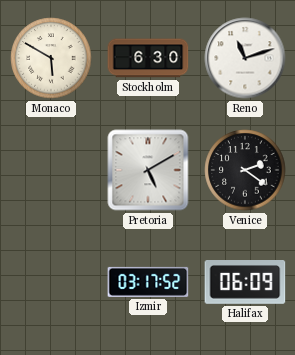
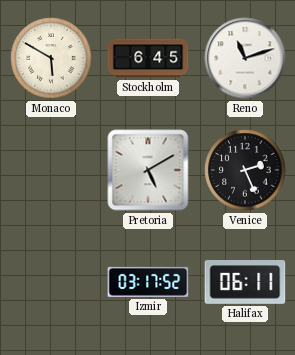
Stockholm: 6:30 -> 6:45
Venice: 2:21 -> 2:26
Halifax: 06:09 -> 06:11
